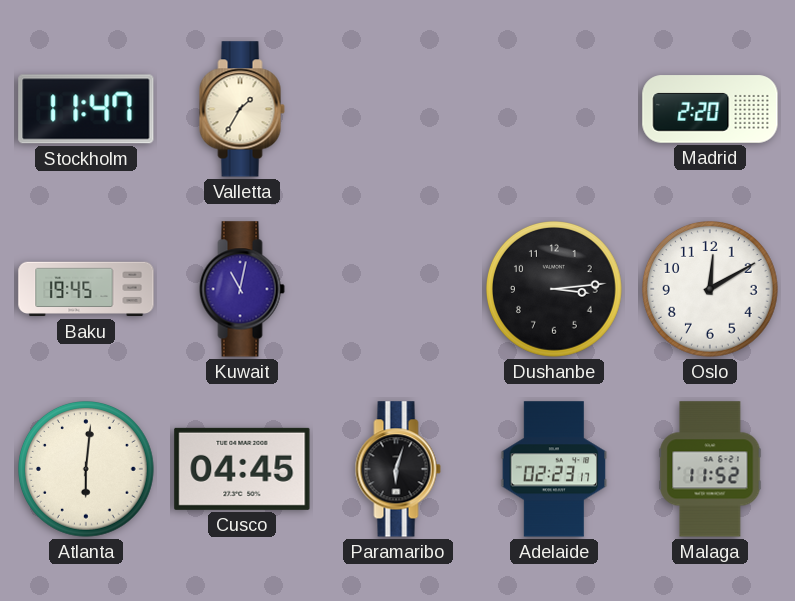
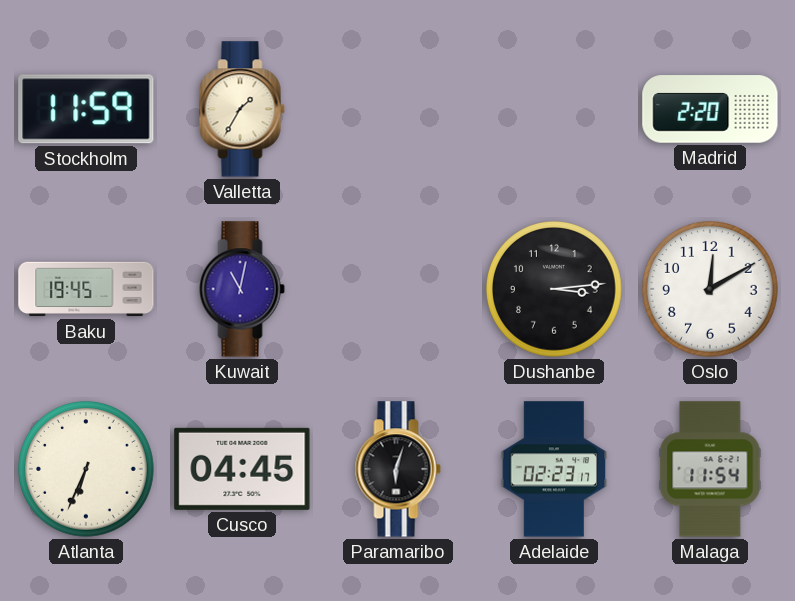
Stockholm: 11:47 -> 11:59
Atlanta: 6:01 -> 6:34
Malaga: 11:52 -> 11:54
